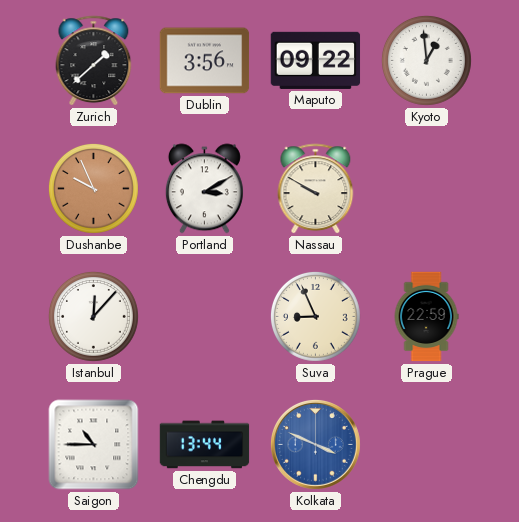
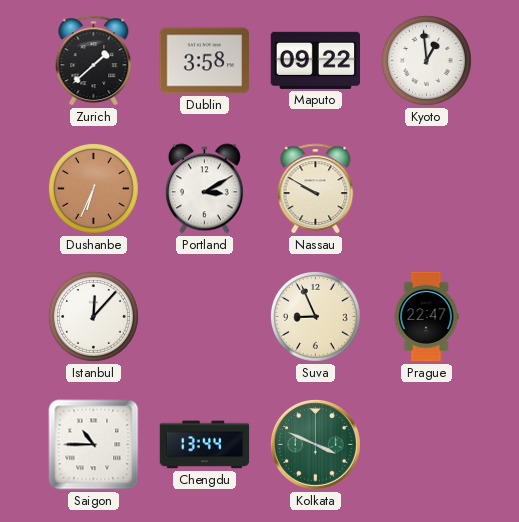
Dublin: 3:56 -> 3:58
Dushanbe: 9:56 -> 6:34
Prague: 22:59 -> 22:47
Kolkata dial: blue -> green
